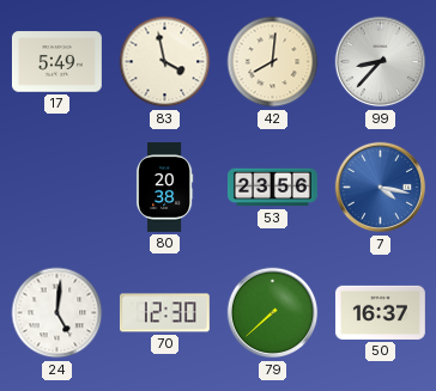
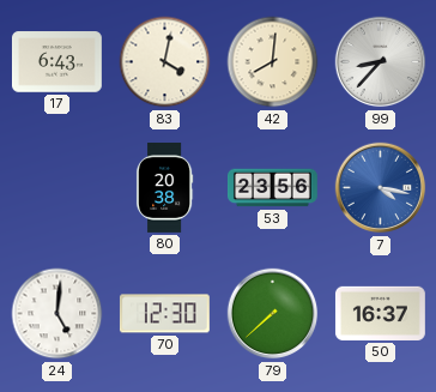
17: 5:49 -> 6:43
83: 3:58 -> 4:02
